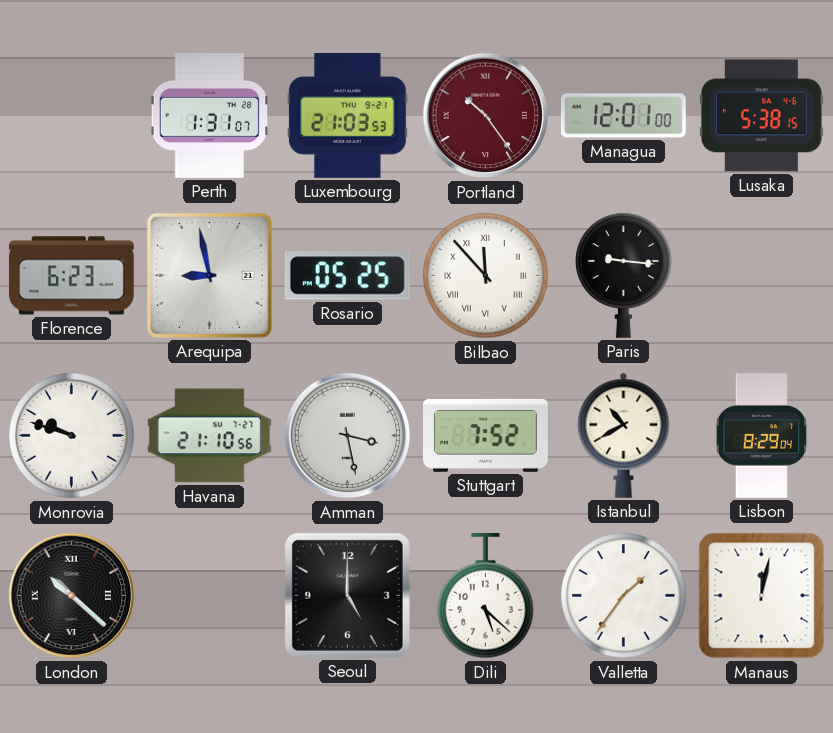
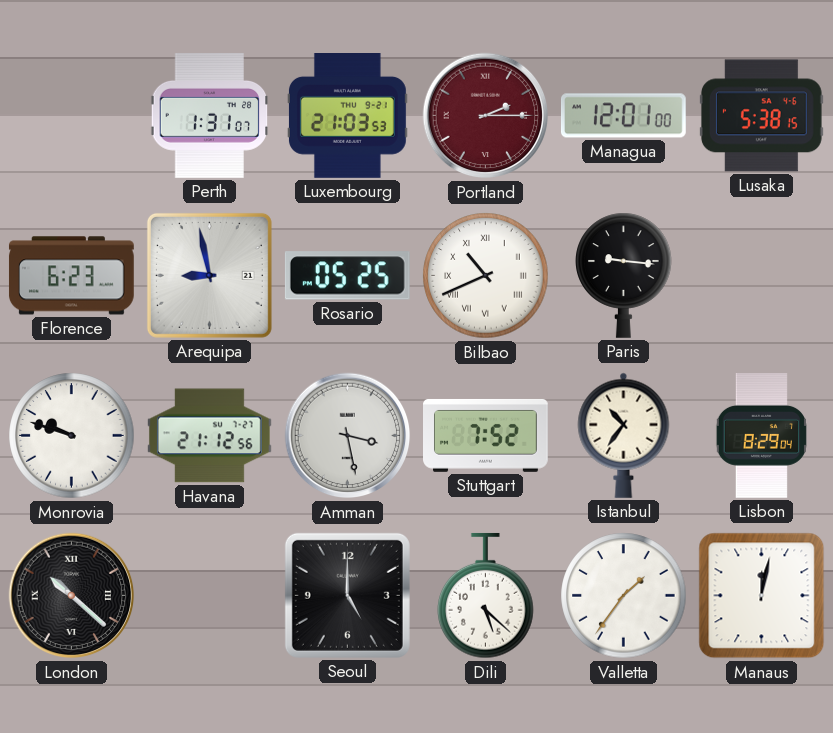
Portland: 10:24 -> 2:15
Bilbao: 11:53 -> 10:41
Havana: 21:10 -> 21:12
Istanbul: 10:40 -> 10:36
